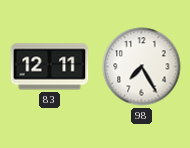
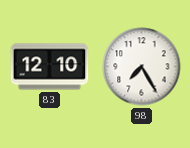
83: 12:11 -> 12:10
